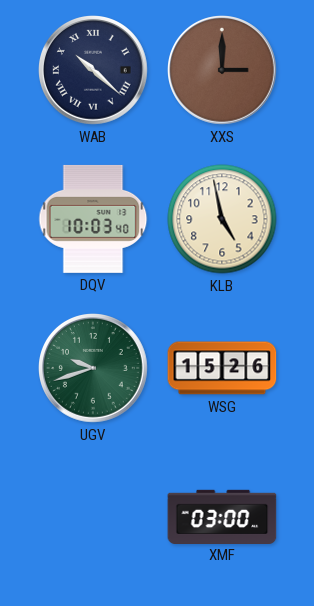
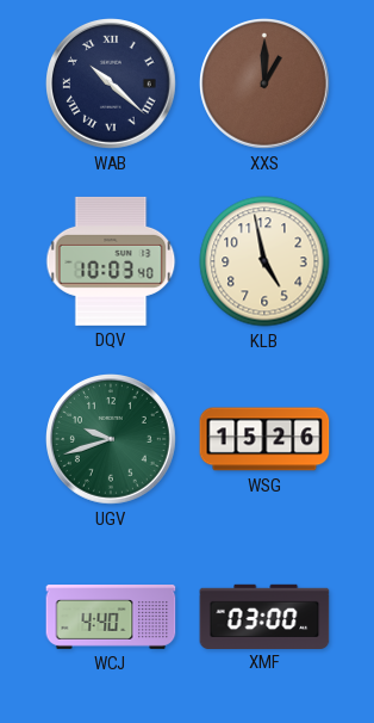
XXS: 3:00 -> 1:00
WCJ: none -> 4:40
